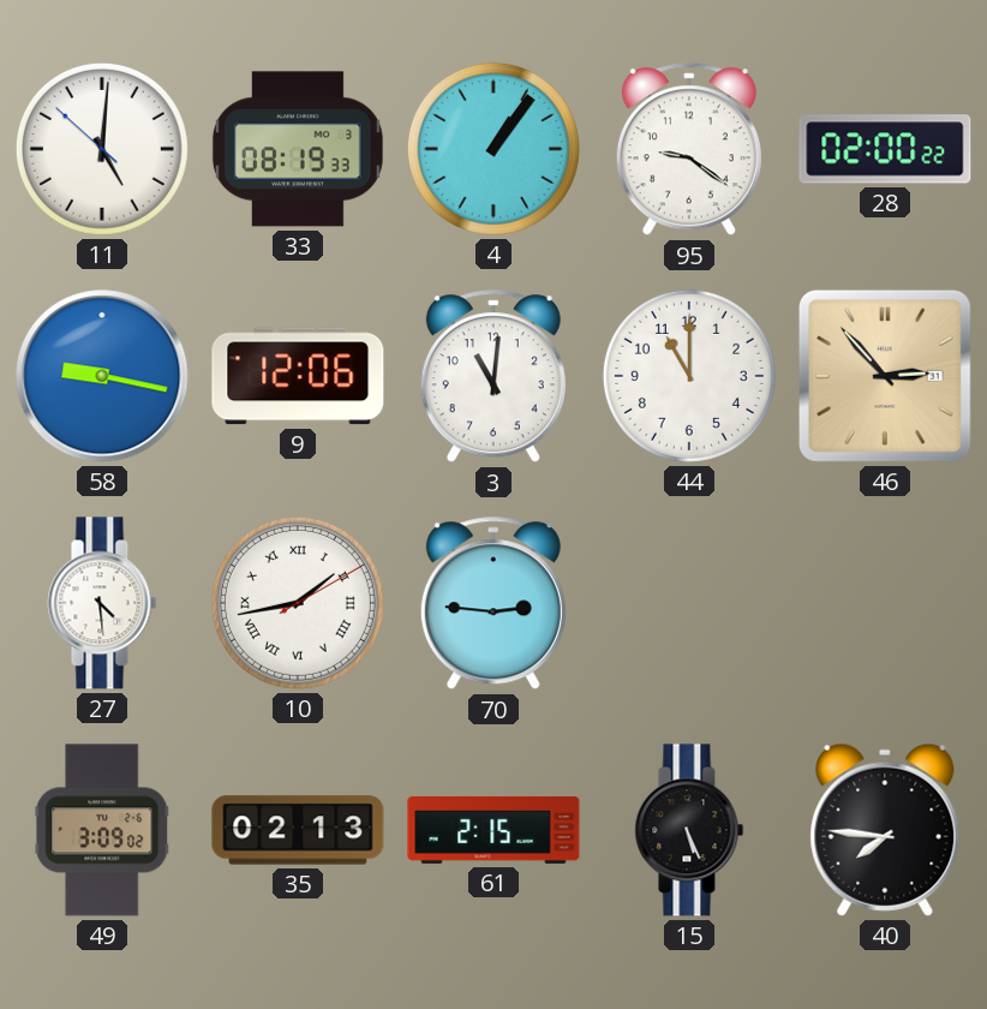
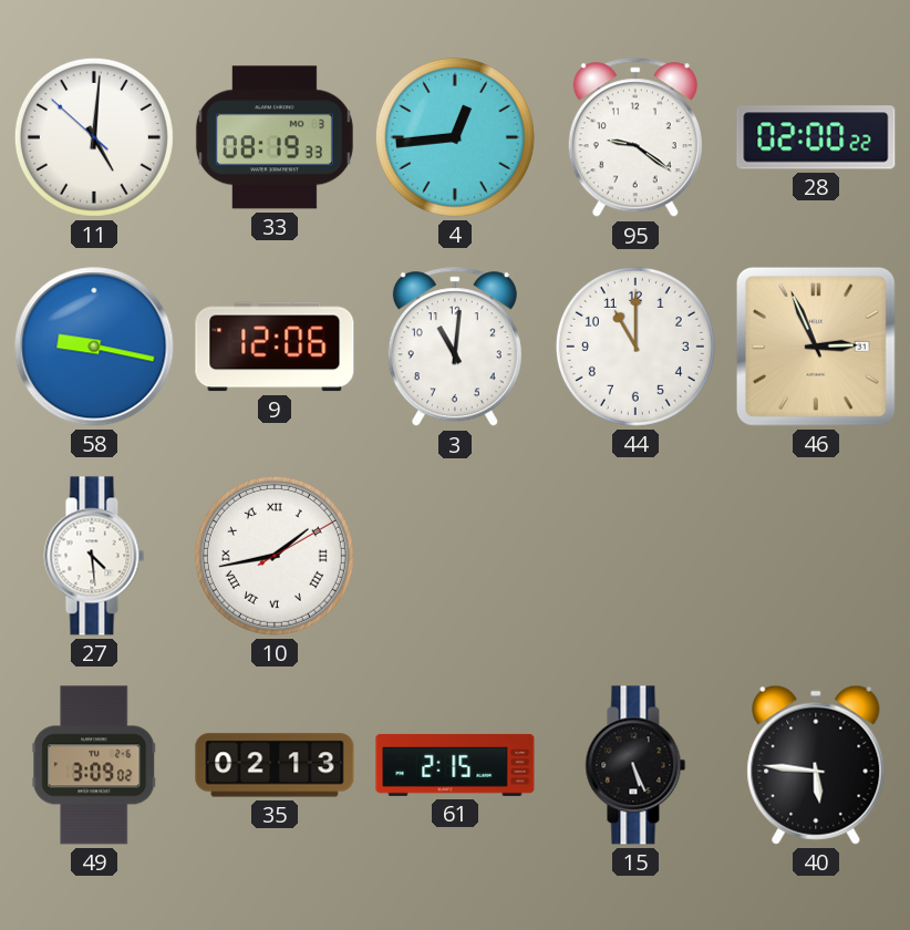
4: 1:06 -> 12:44
46: 2:53 -> 2:56
70: 2:46 -> none
40: 7:46 -> 5:46
